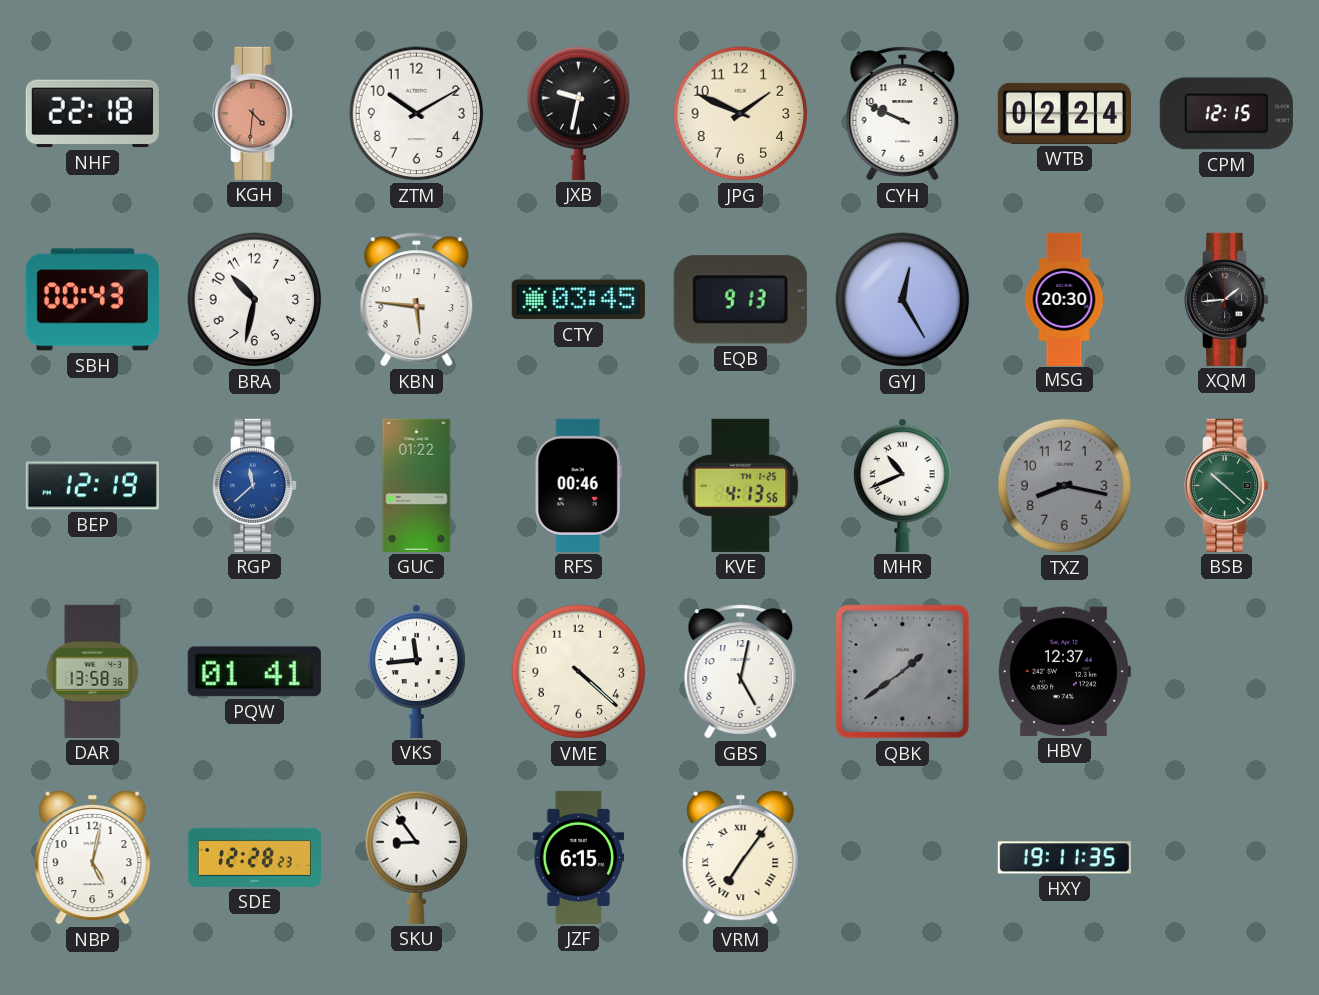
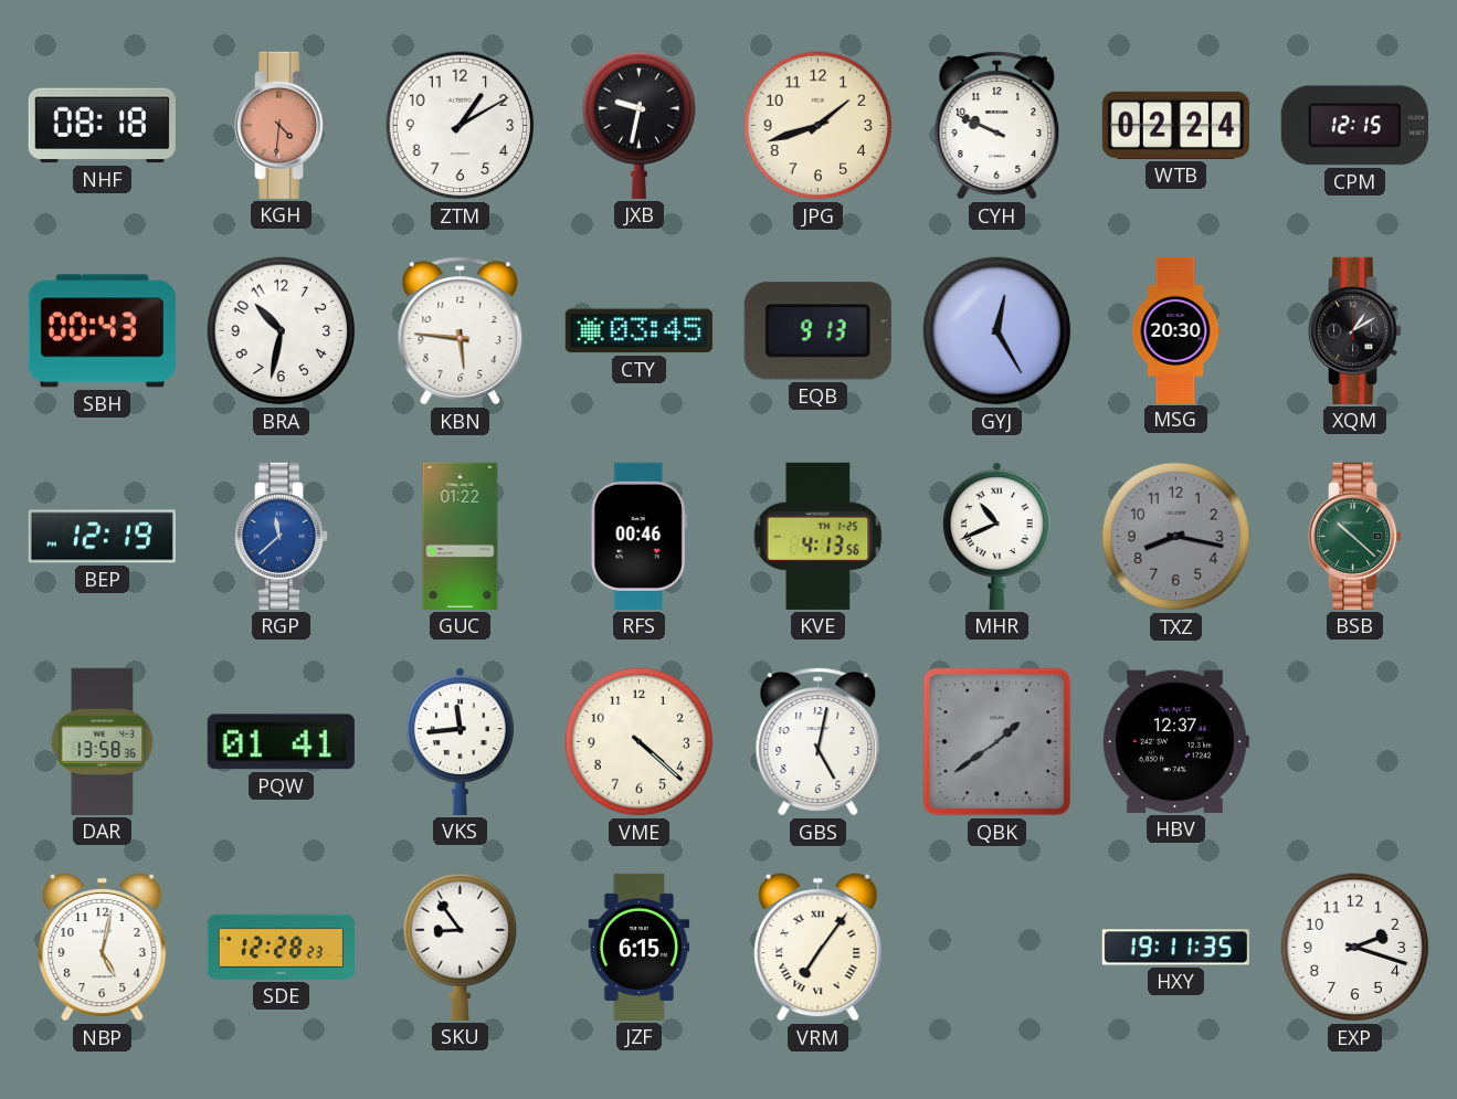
NHF: 22:18 -> 08:18
ZTM: 10:10 -> 1:10
JPG: 1:49 -> 1:42
XQM: 1:44 -> 1:10
EXP: none -> 2:18
